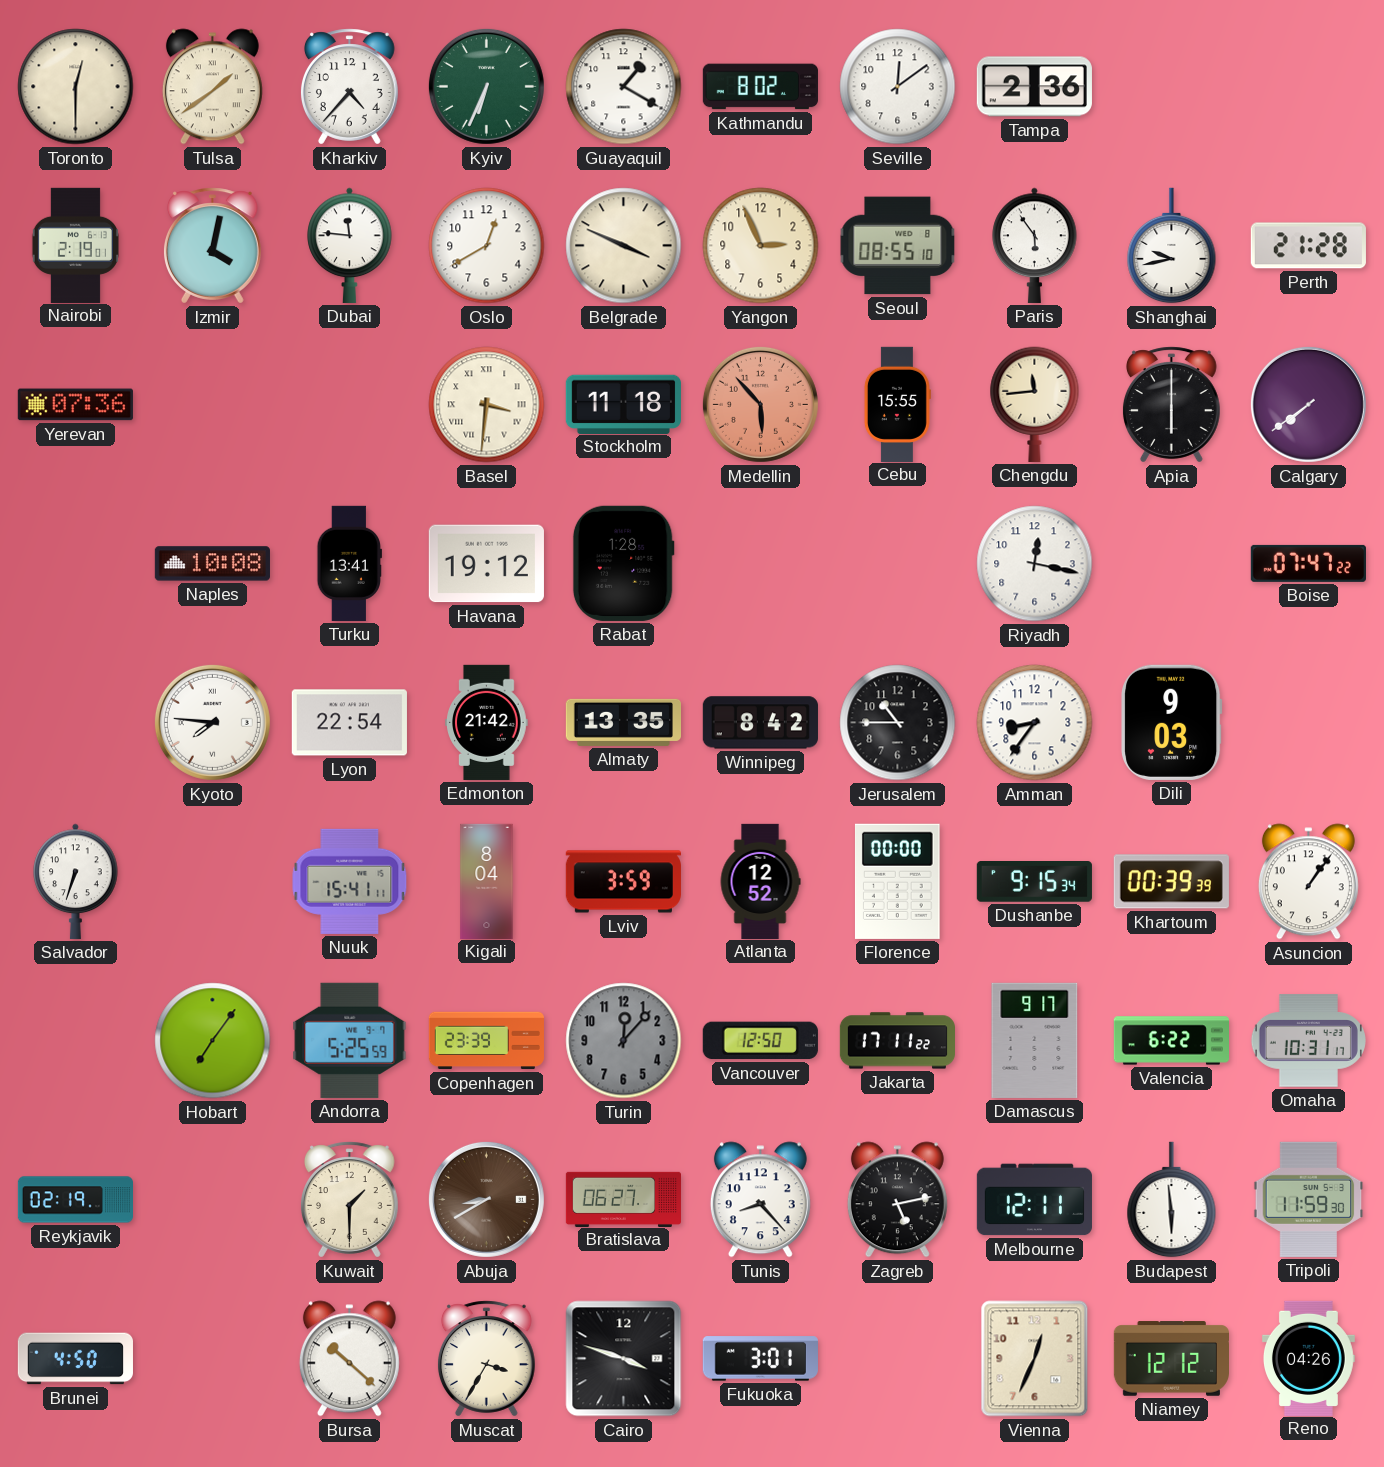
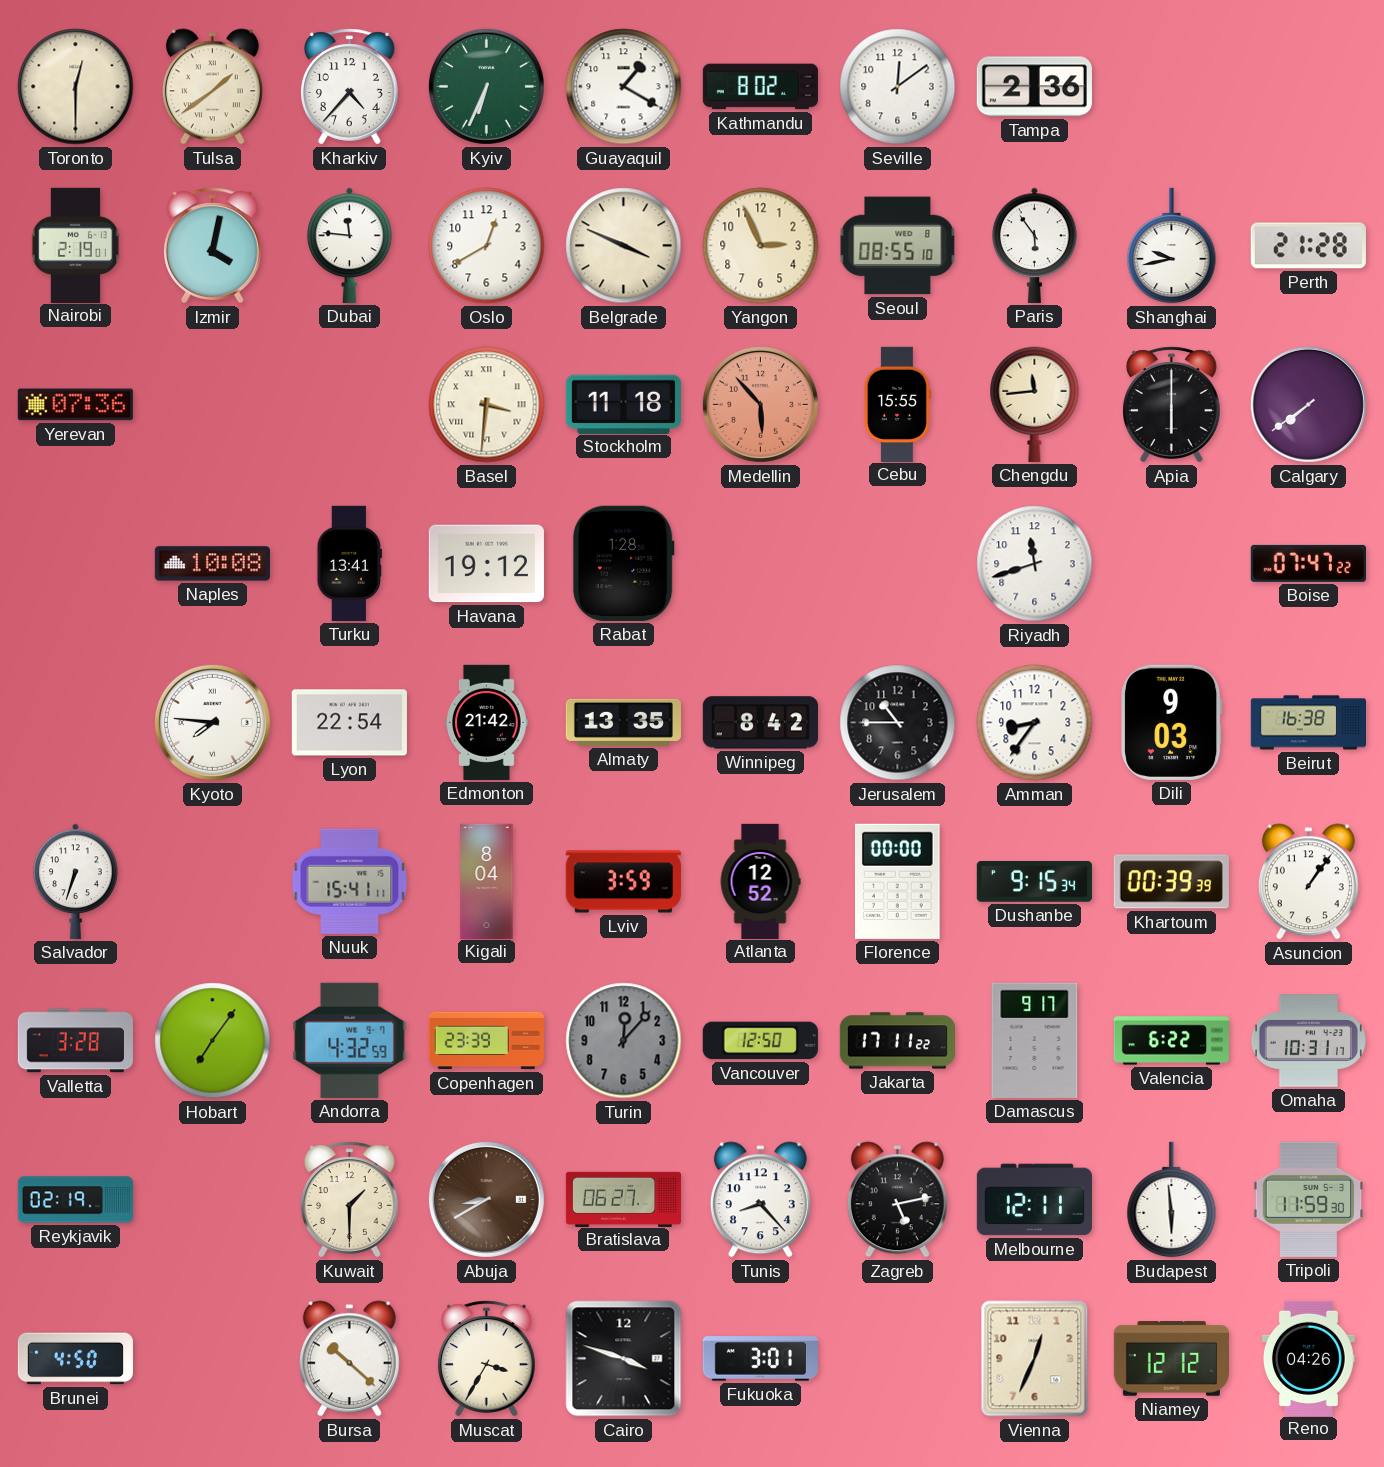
Riyadh: 12:17 -> 11:42
Beirut: none -> 16:38
Valletta: none -> 3:28
Andorra: 5:25 -> 4:32
